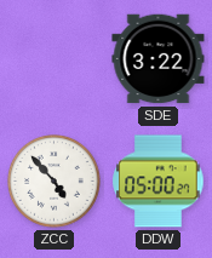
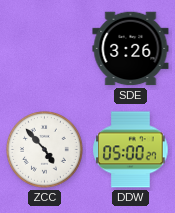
SDE: 3:22 -> 3:26
